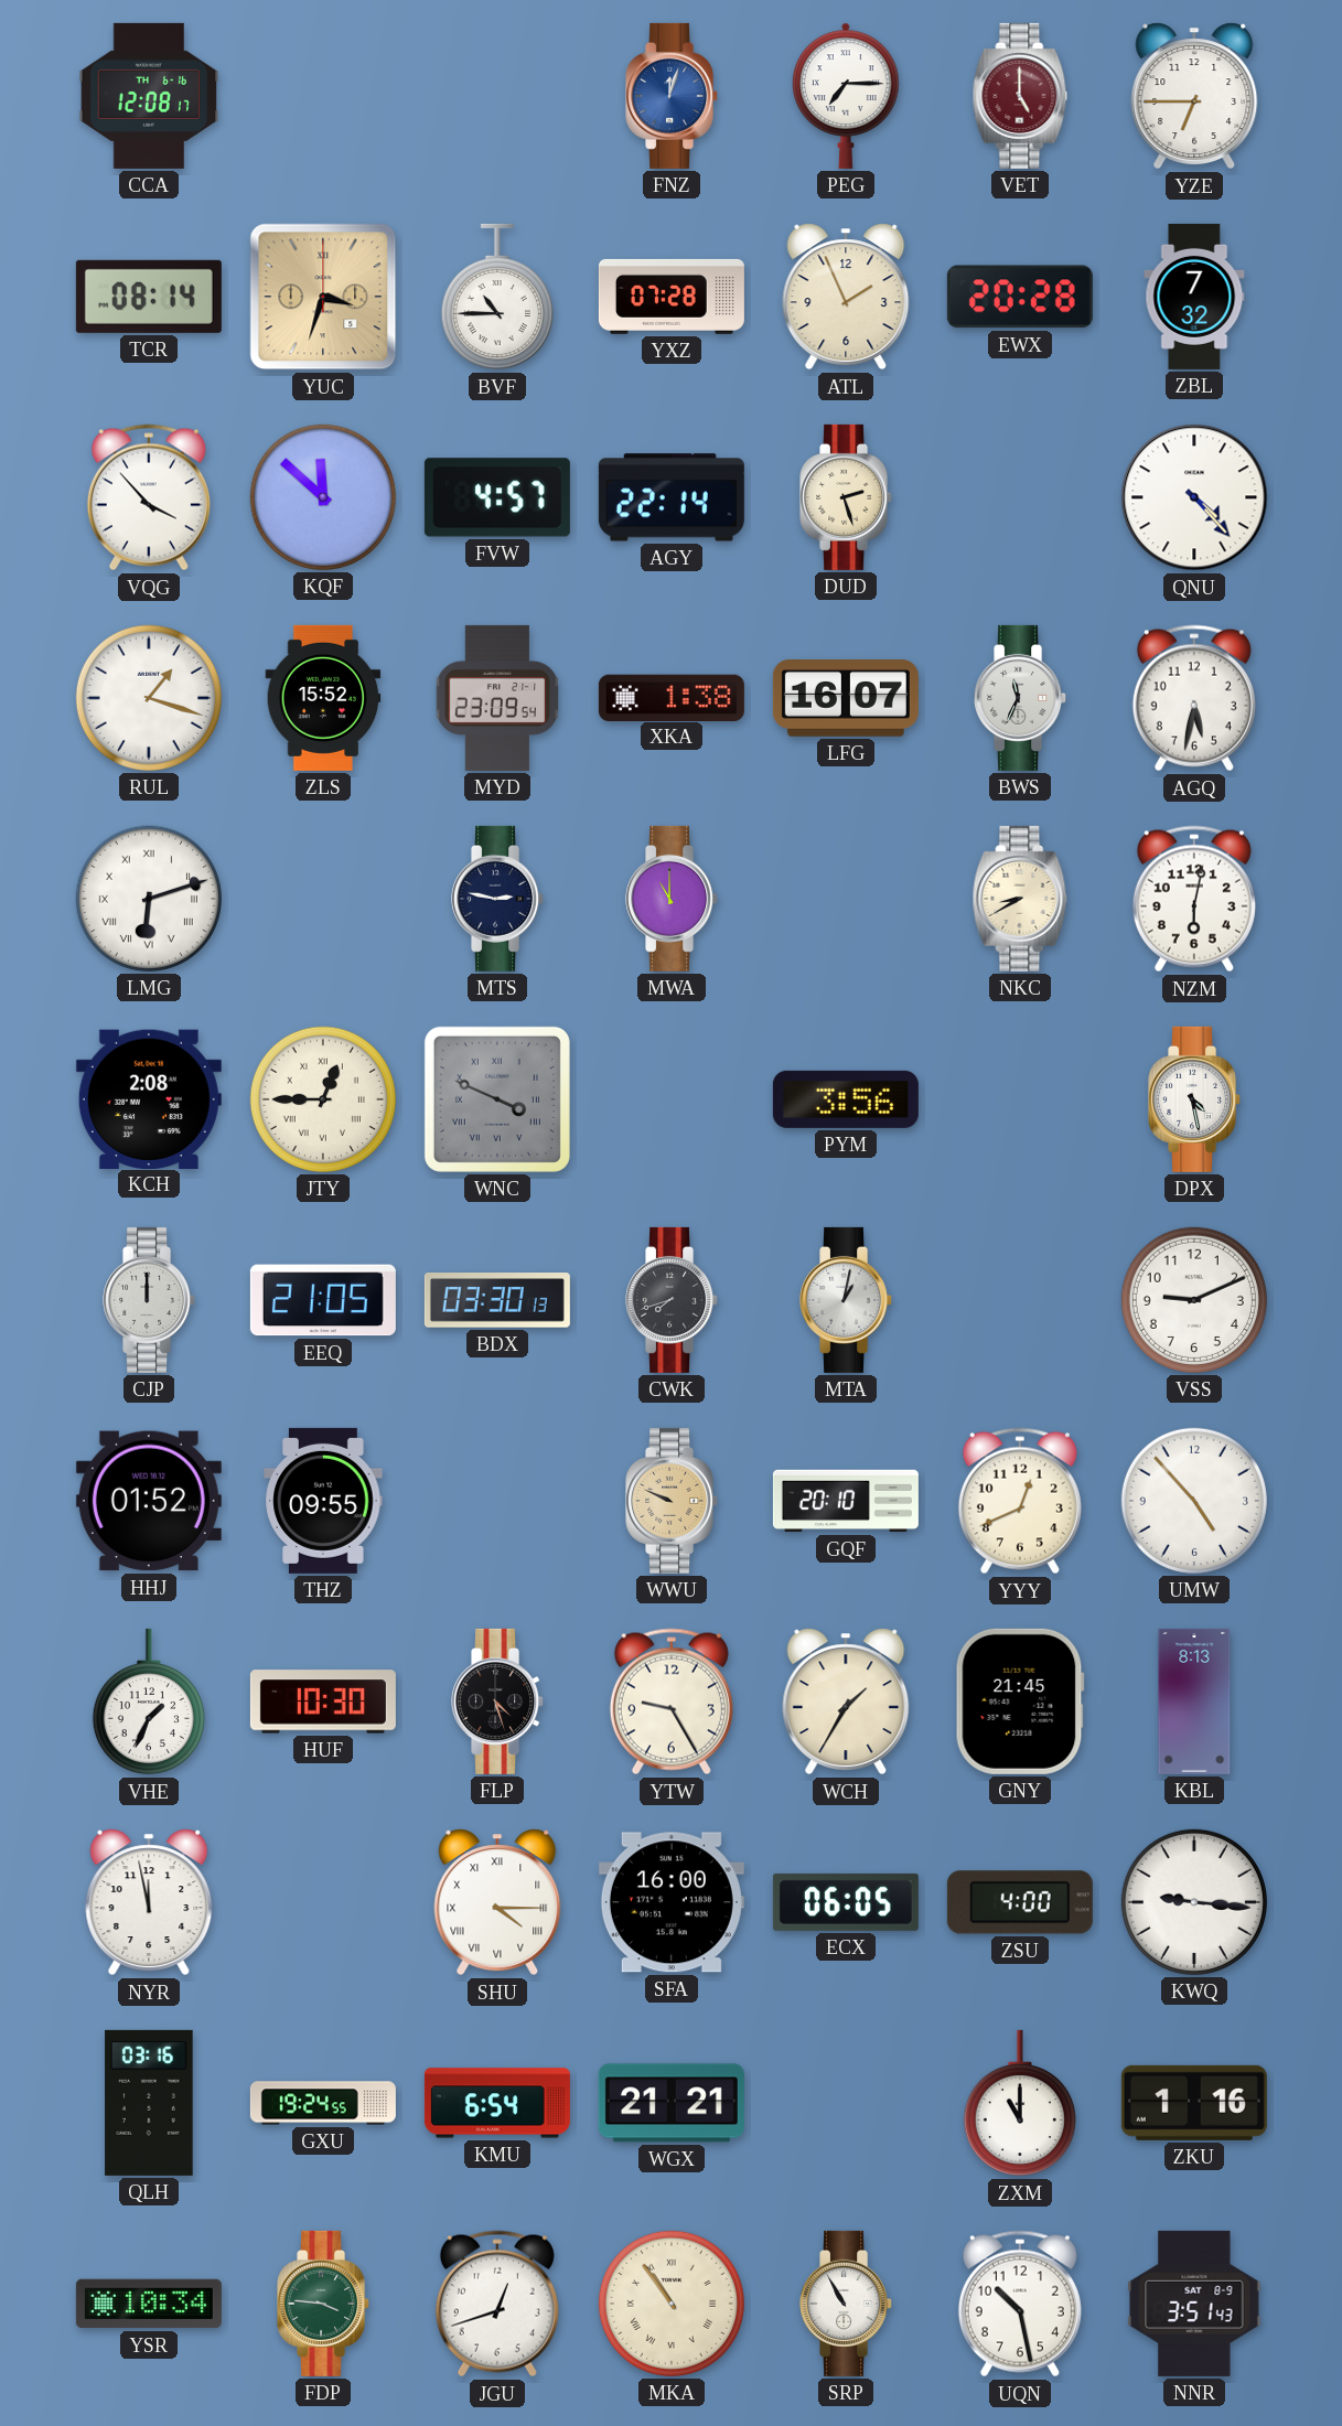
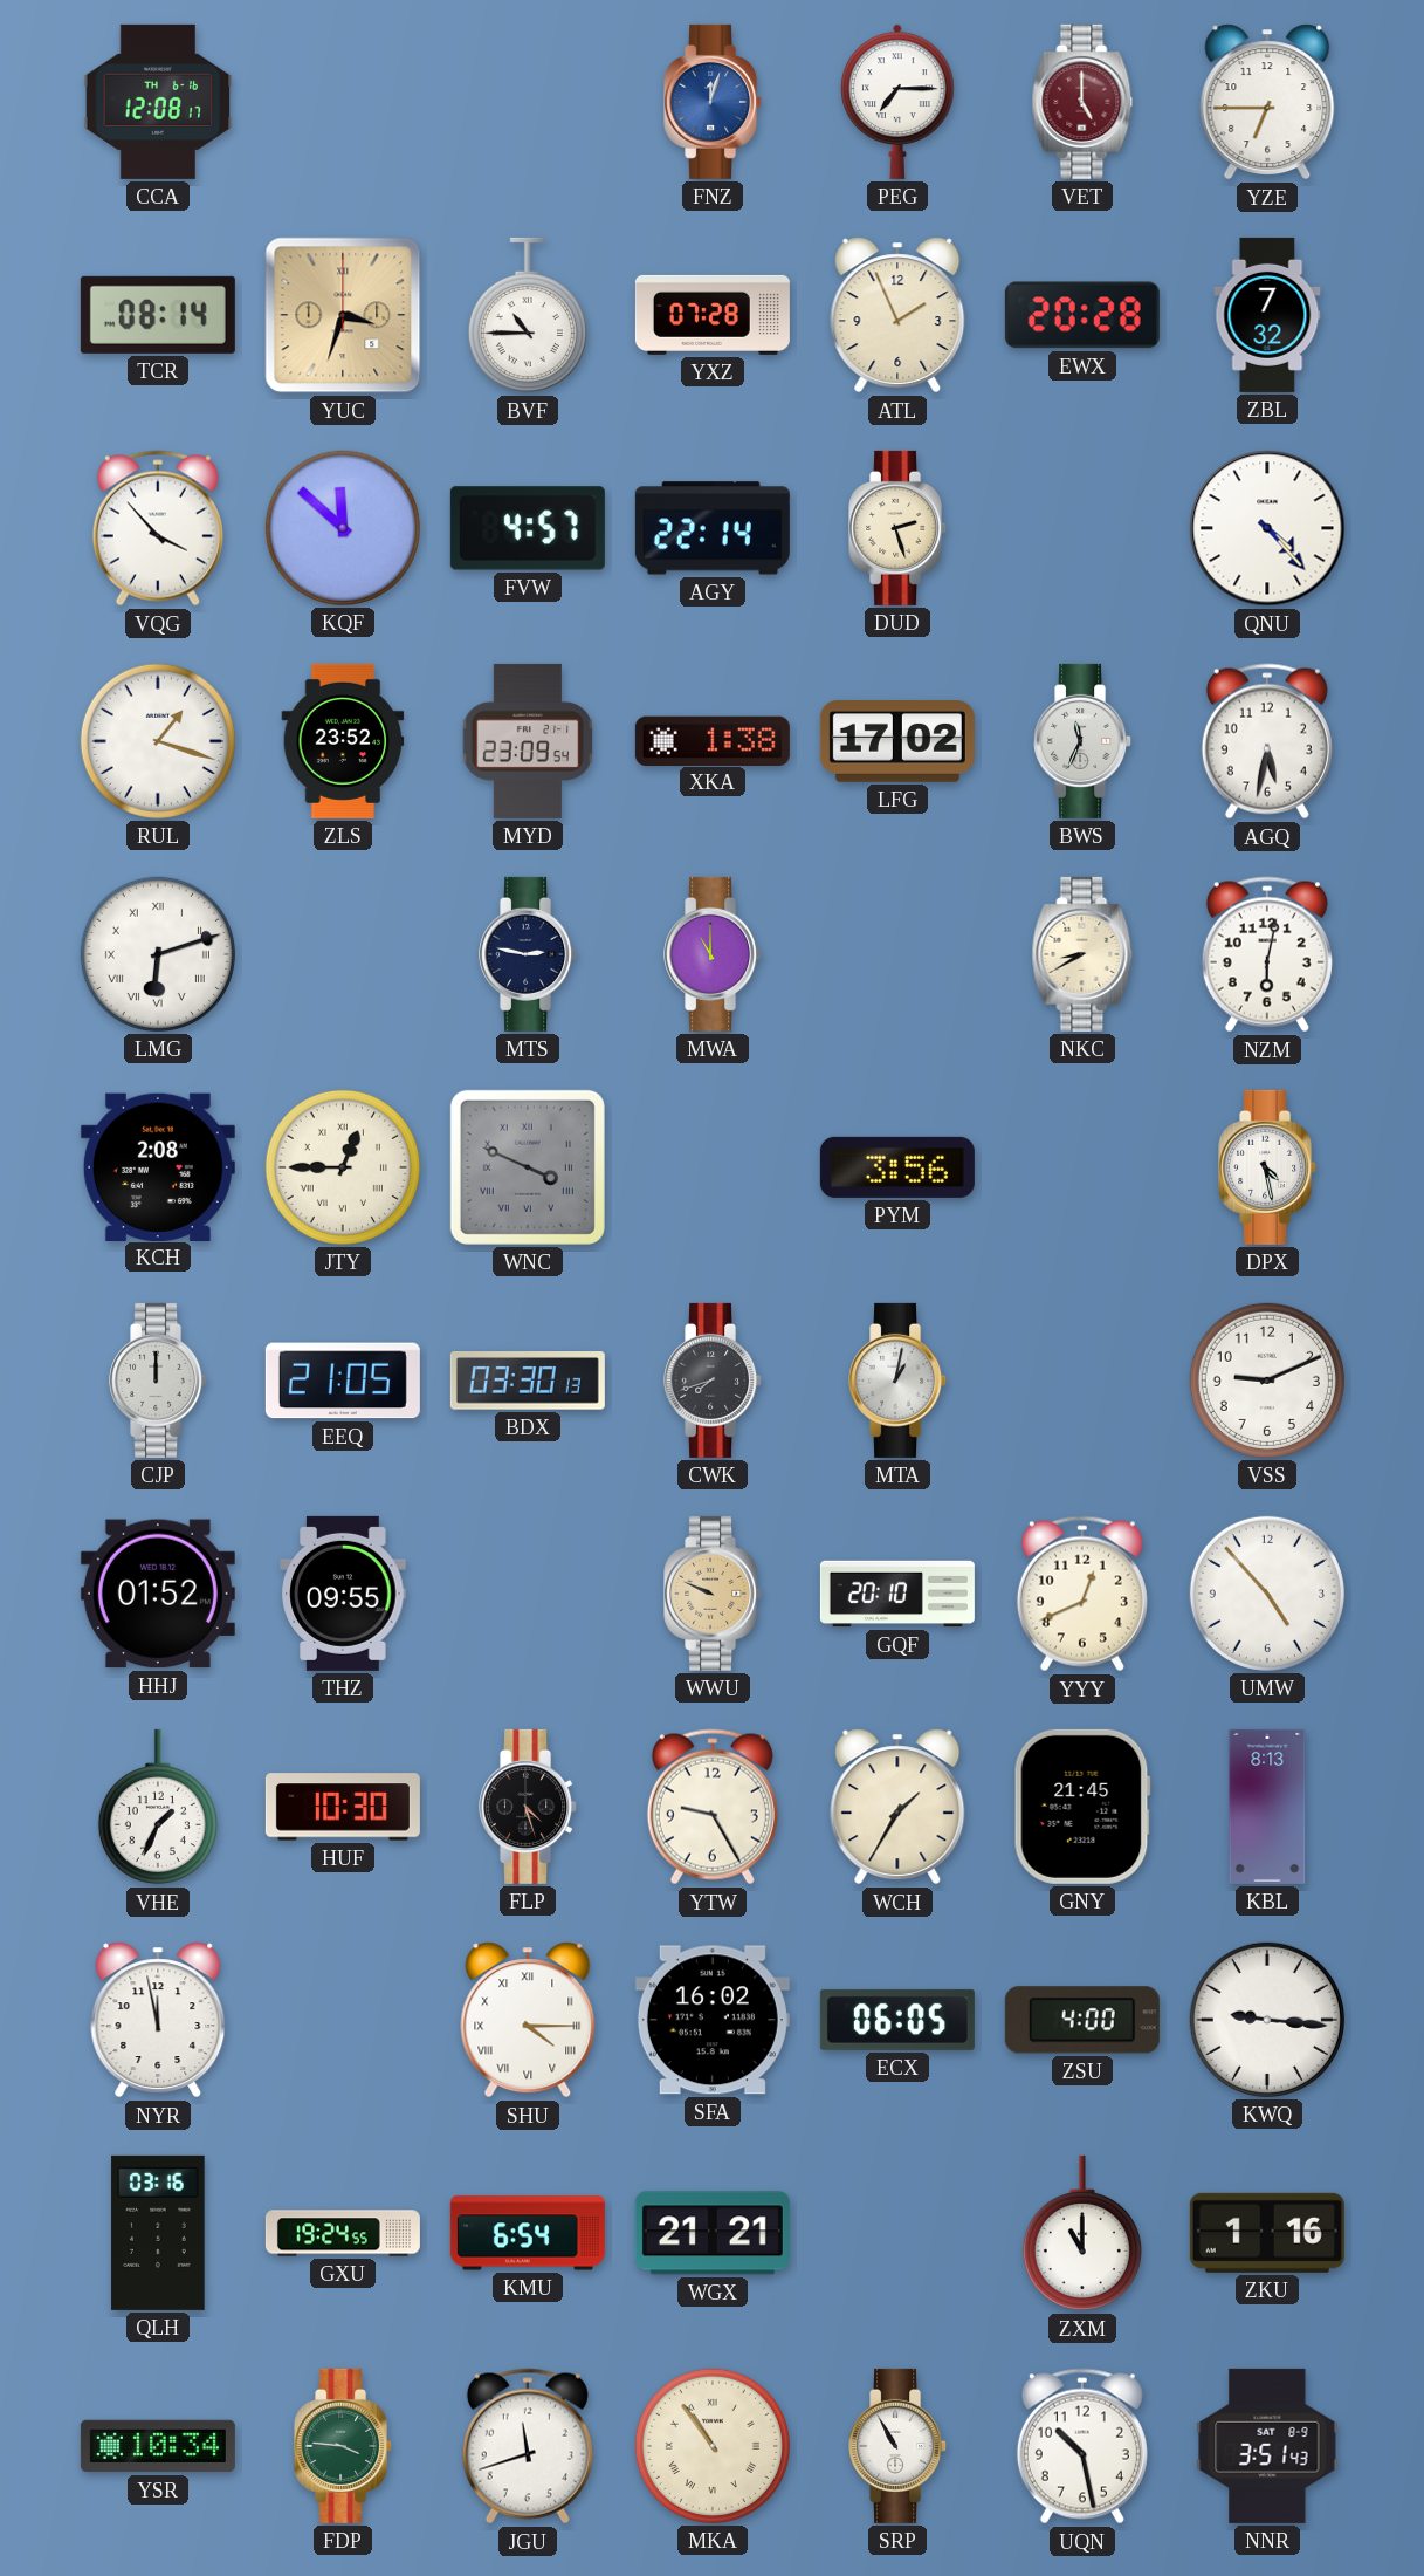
ZLS: 15:52 -> 23:52
LFG: 16:07 -> 17:02
SFA: 16:00 -> 16:02
JGU: 12:42 -> 11:42
